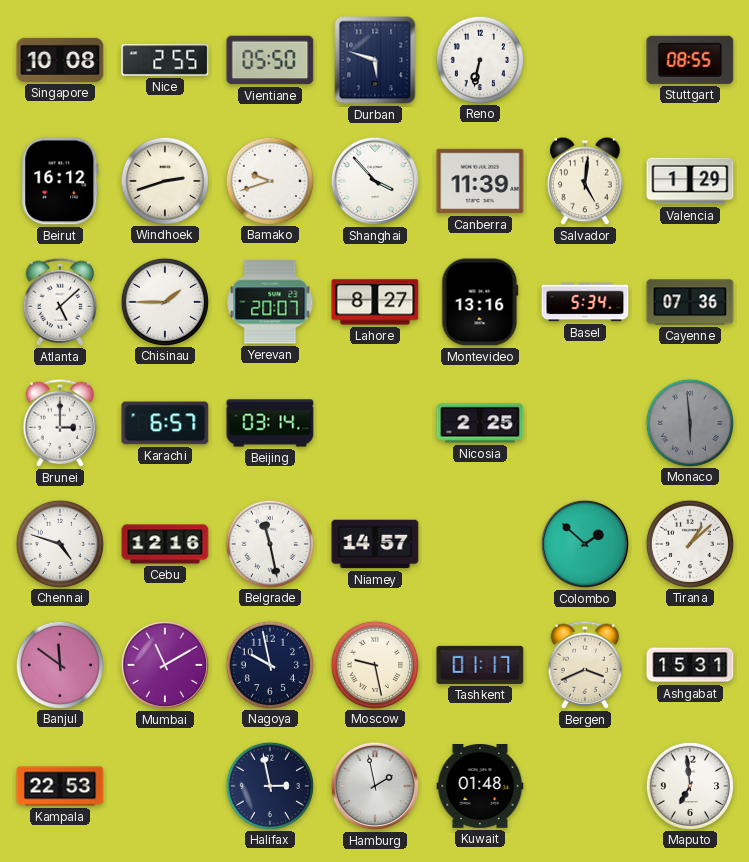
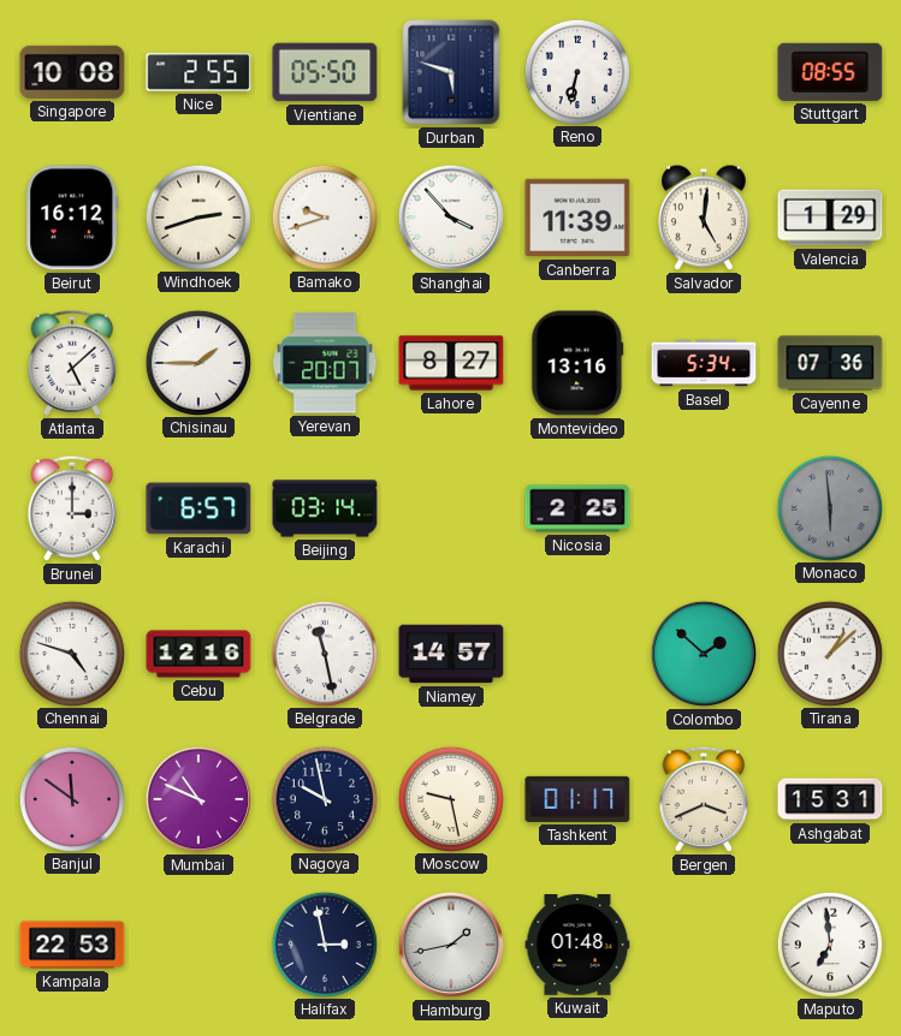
Mumbai: 11:10 -> 10:49
Hamburg: 1:58 -> 1:43
